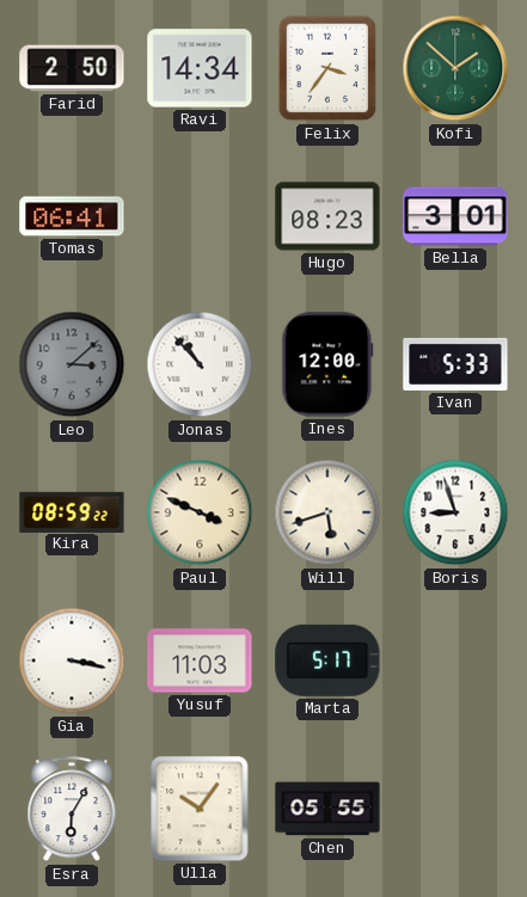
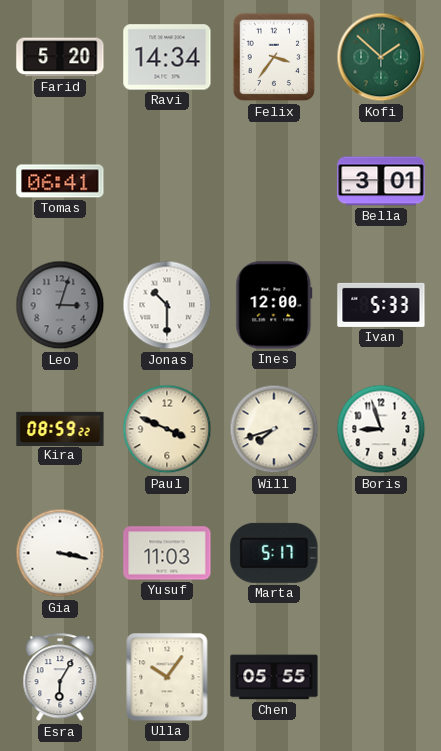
Farid: 2:50 -> 5:20
Hugo: 08:23 -> none
Leo: 3:08 -> 3:03
Jonas: 10:53 -> 10:30
Will: 5:42 -> 7:42
